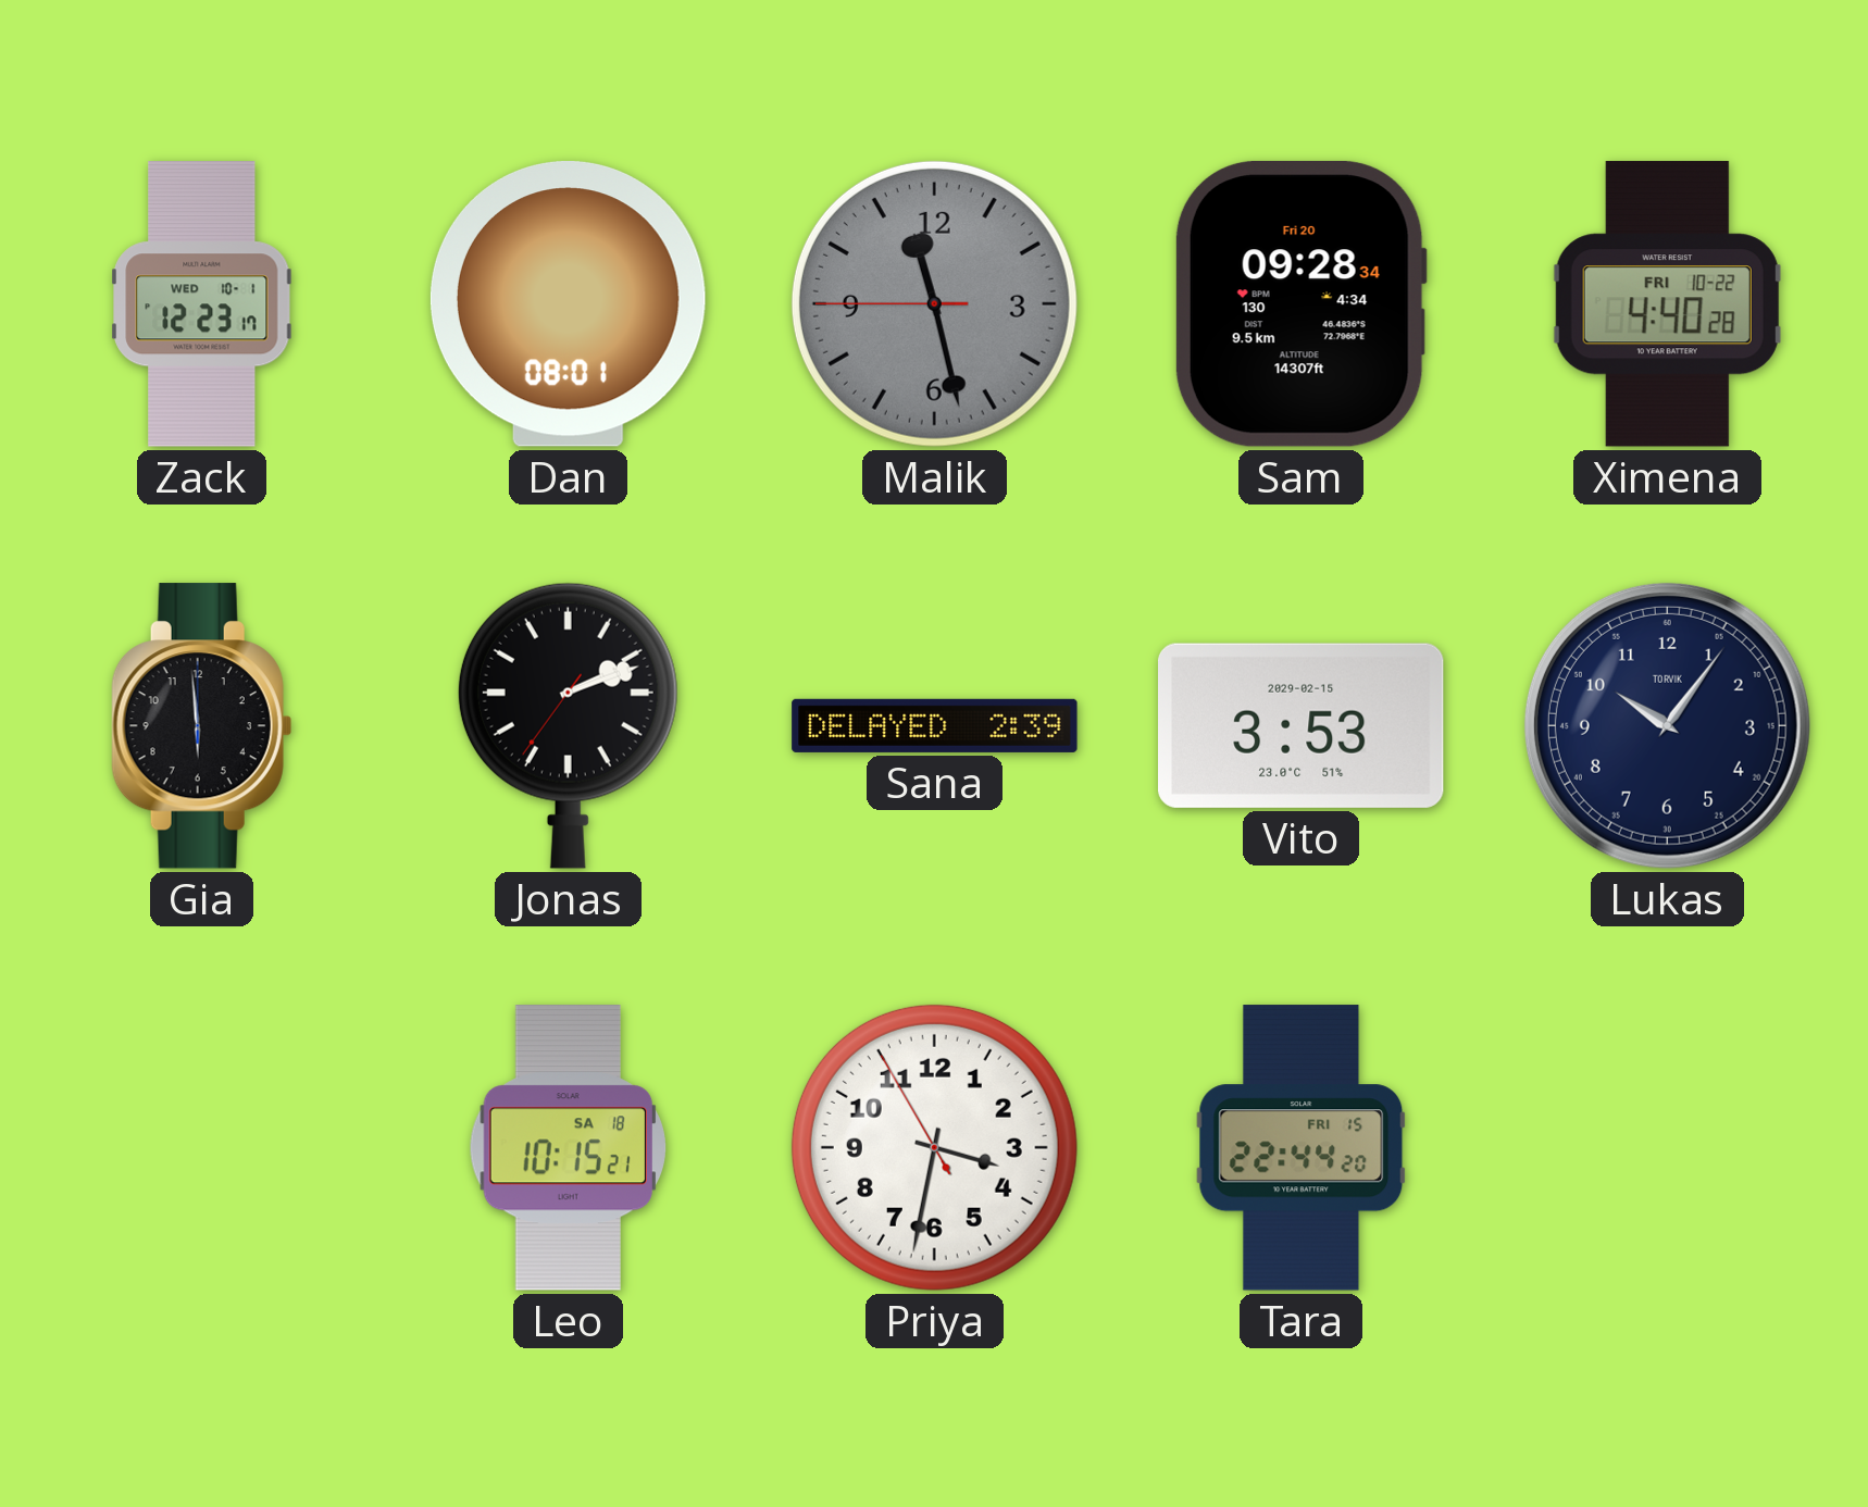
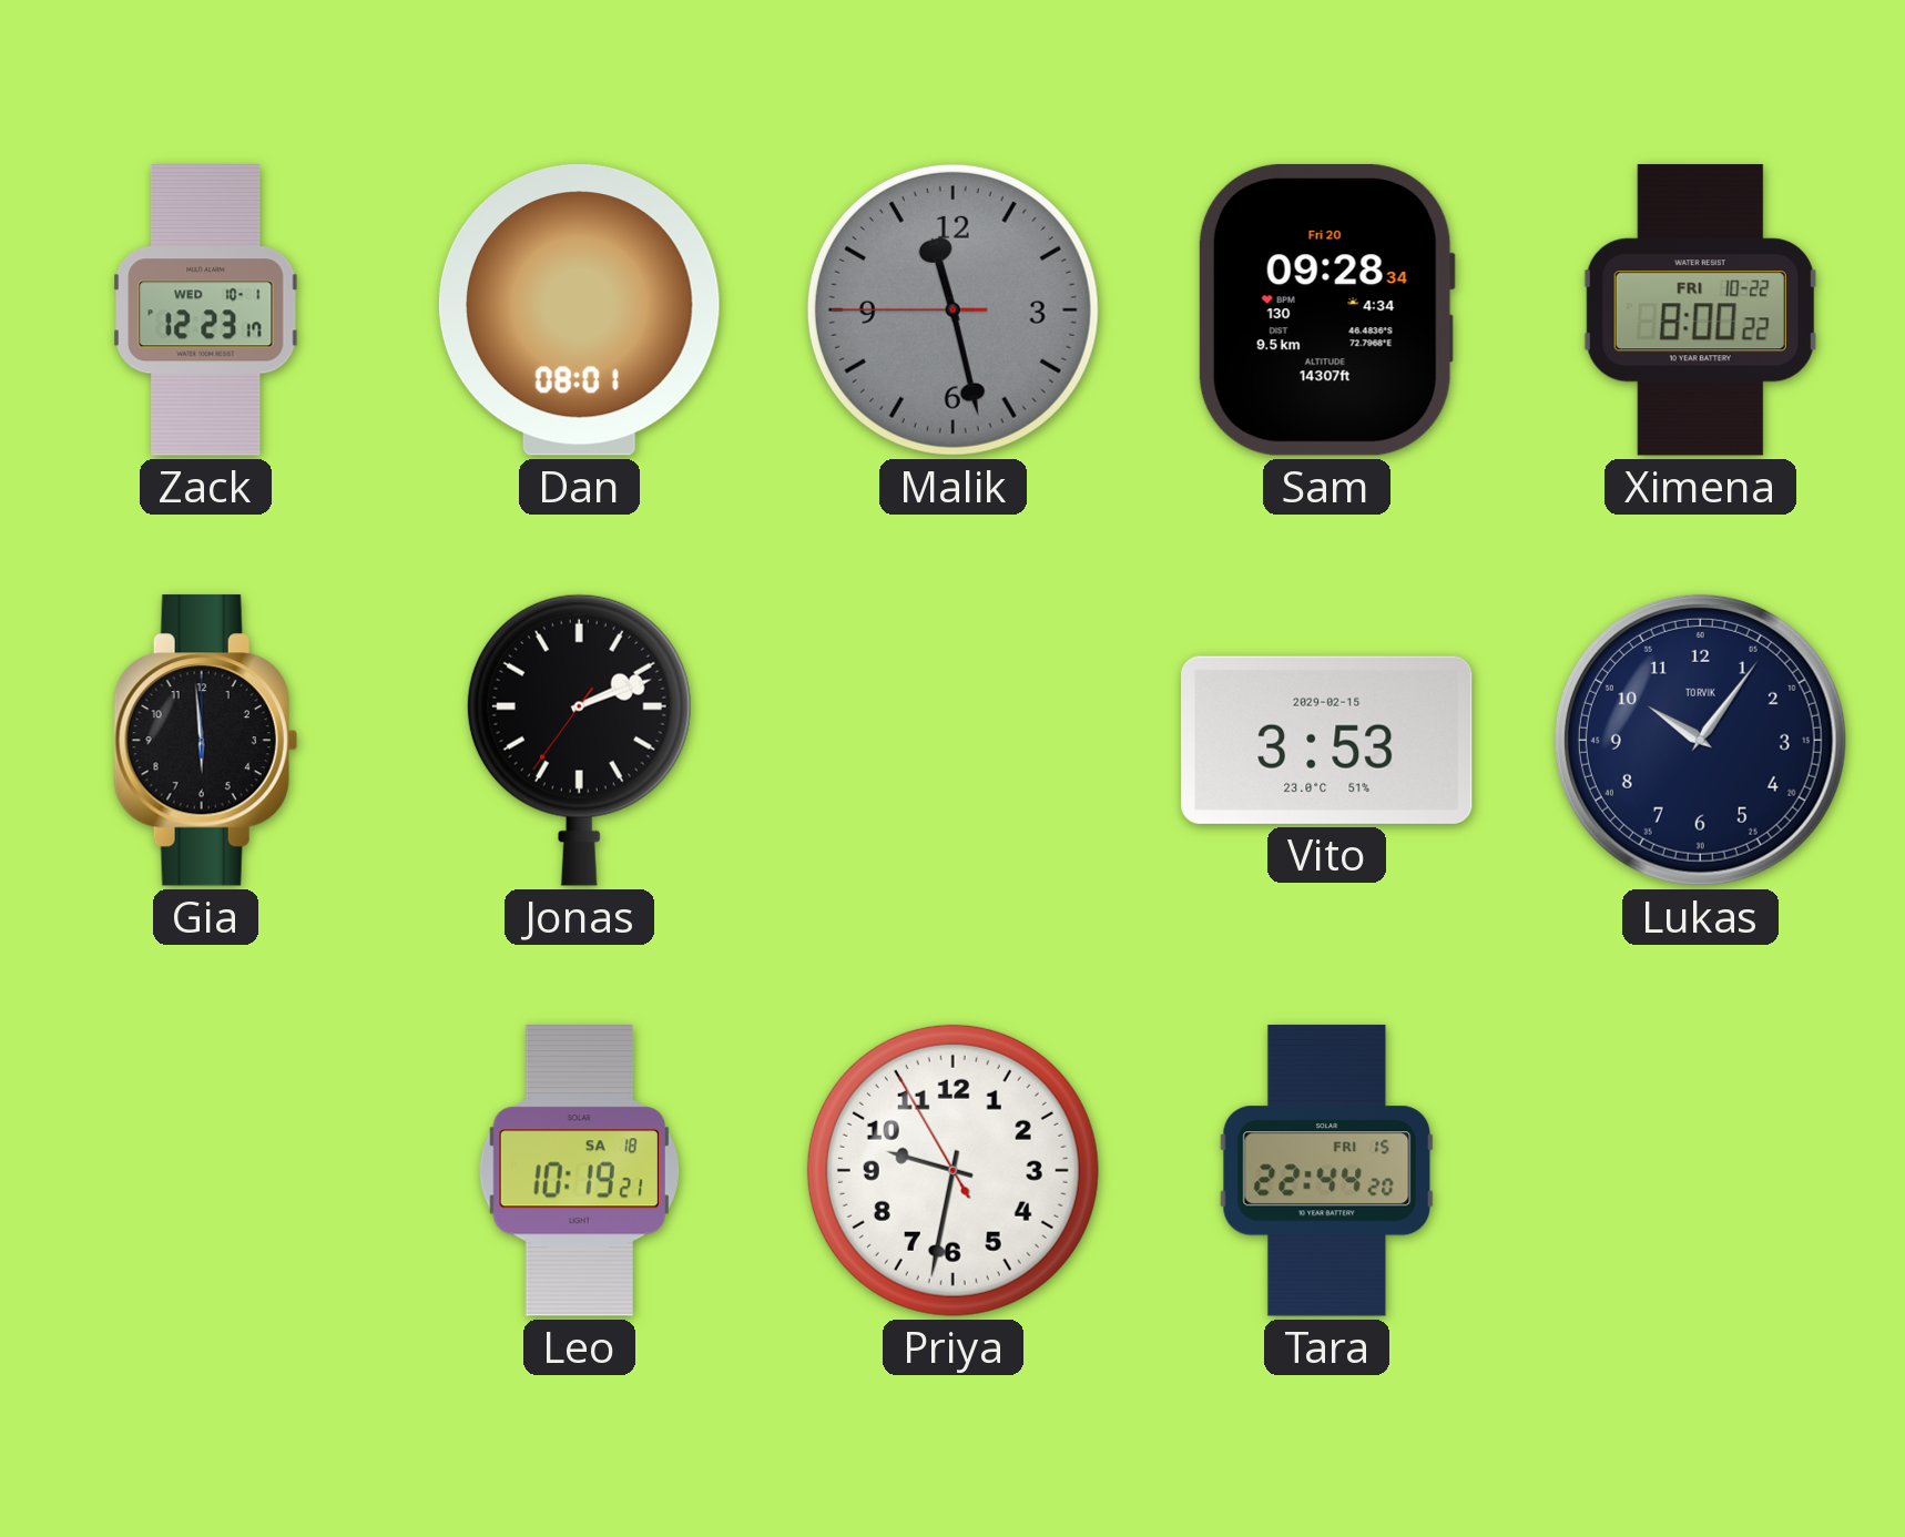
Ximena: 4:40 -> 8:00
Sana: 2:39 -> none
Leo: 10:15 -> 10:19
Priya: 3:31 -> 9:31
